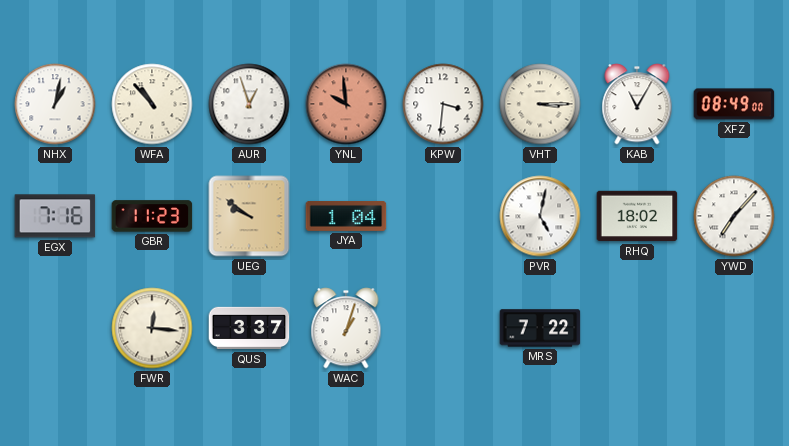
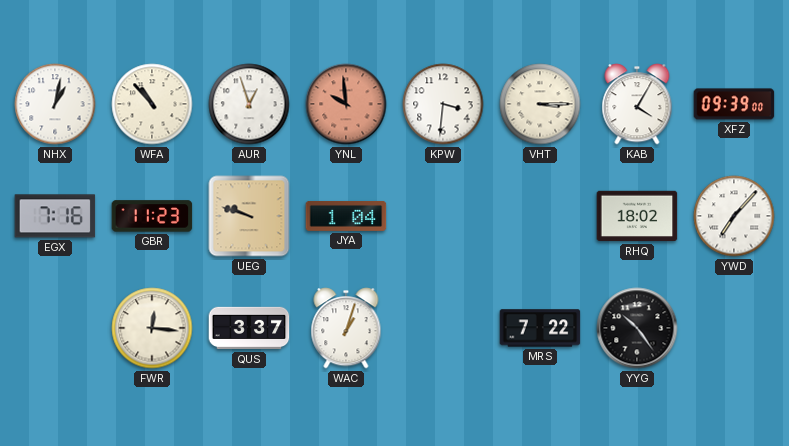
KAB: 11:05 -> 4:05
XFZ: 08:49 -> 09:39
UEG: 9:51 -> 9:48
PVR: 5:02 -> none
YYG: none -> 10:24
